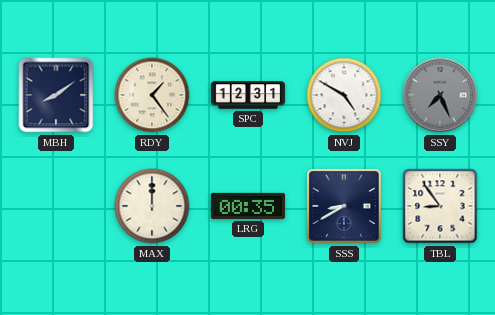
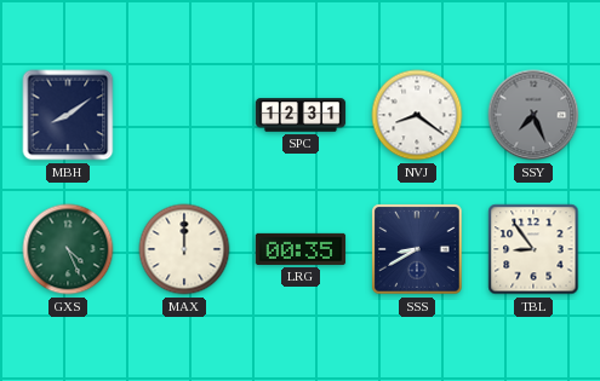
RDY: 1:24 -> none
NVJ: 4:50 -> 8:21
GXS: none -> 4:26
